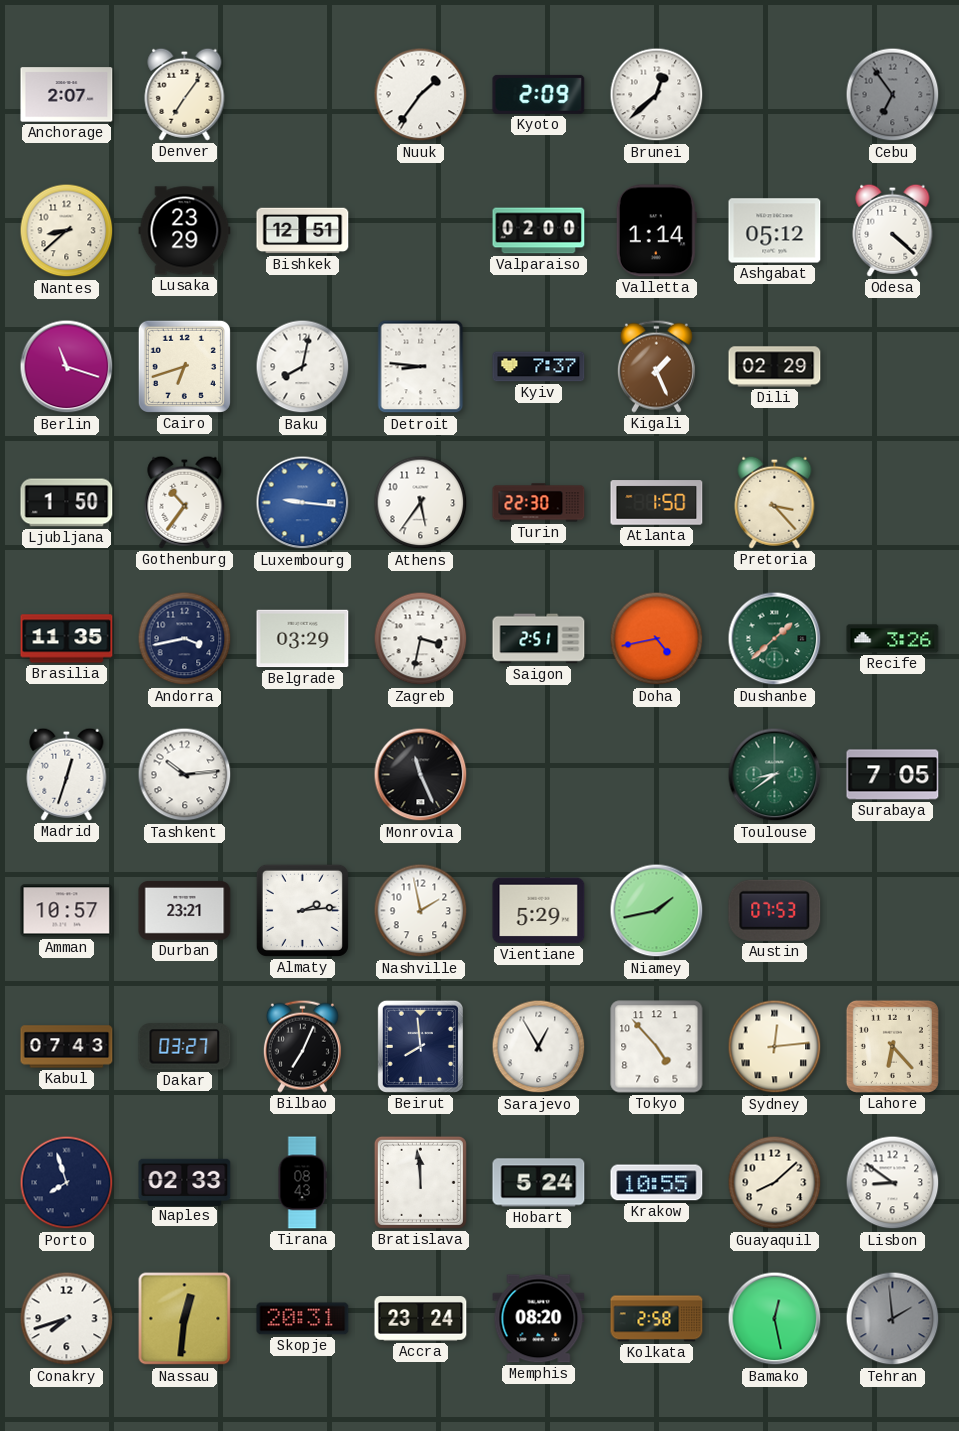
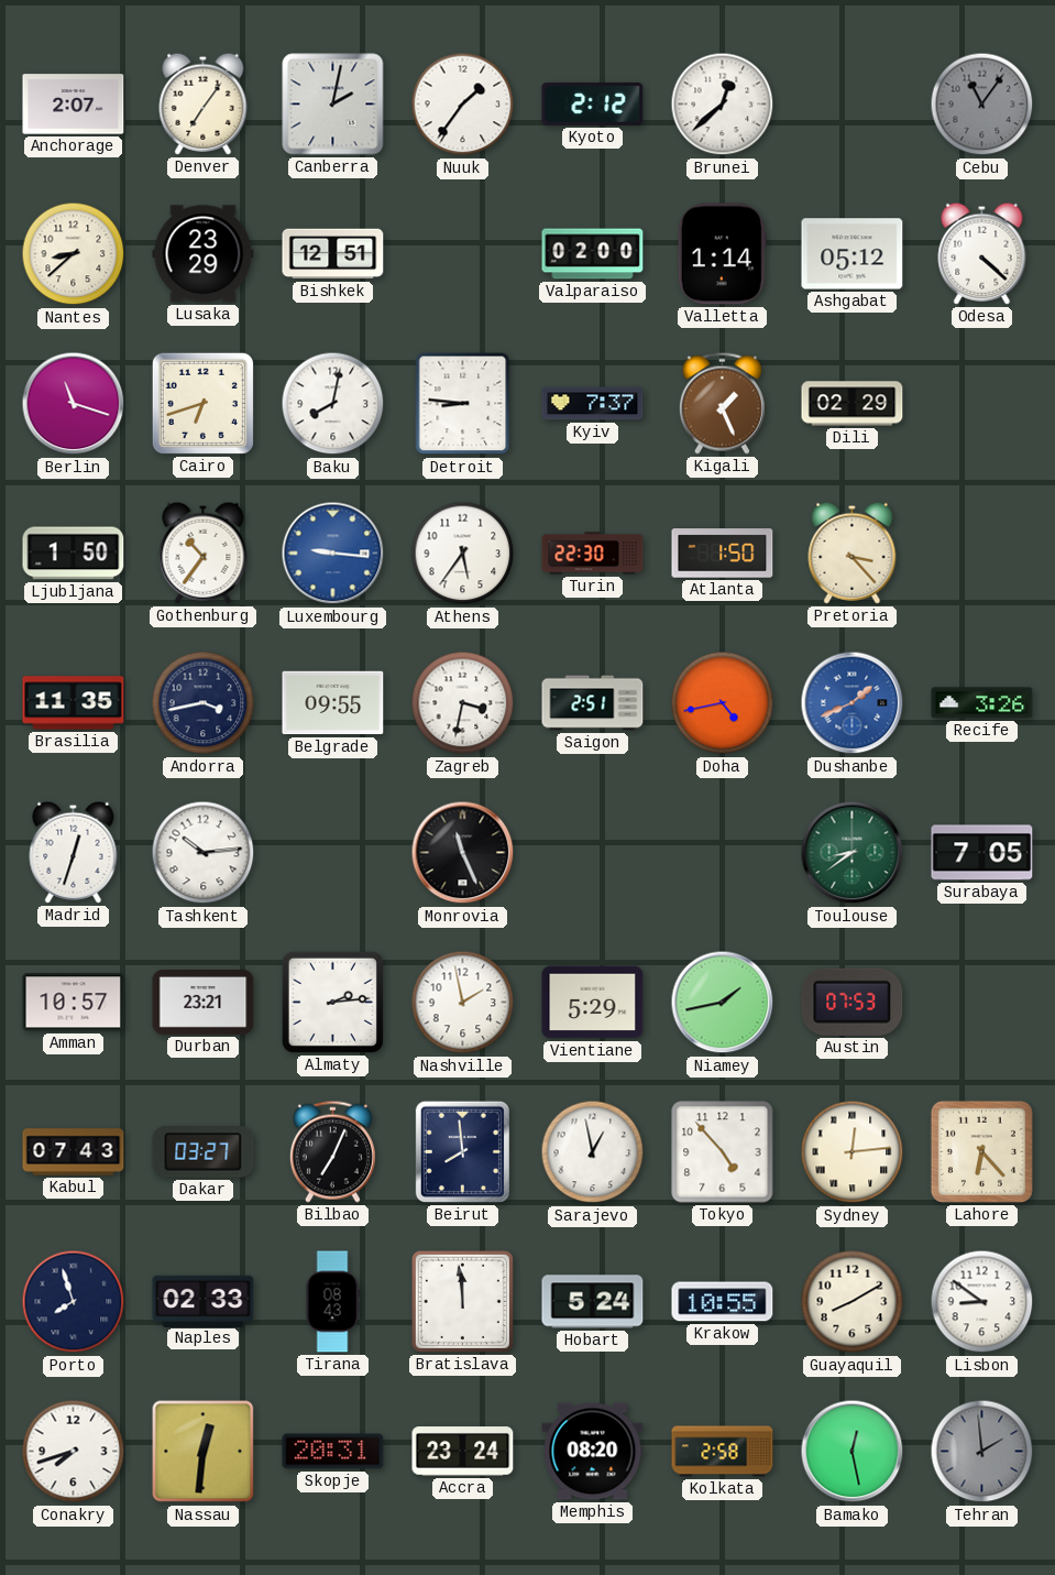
Canberra: none -> 2:02
Kyoto: 2:09 -> 2:12
Cebu: 6:54 -> 11:06
Belgrade: 03:29 -> 09:55
Dushanbe: 1:38 -> 1:41
Dushanbe dial: green -> blue
Sarajevo: 12:55 -> 12:58
Guayaquil: 8:08 -> 8:10
